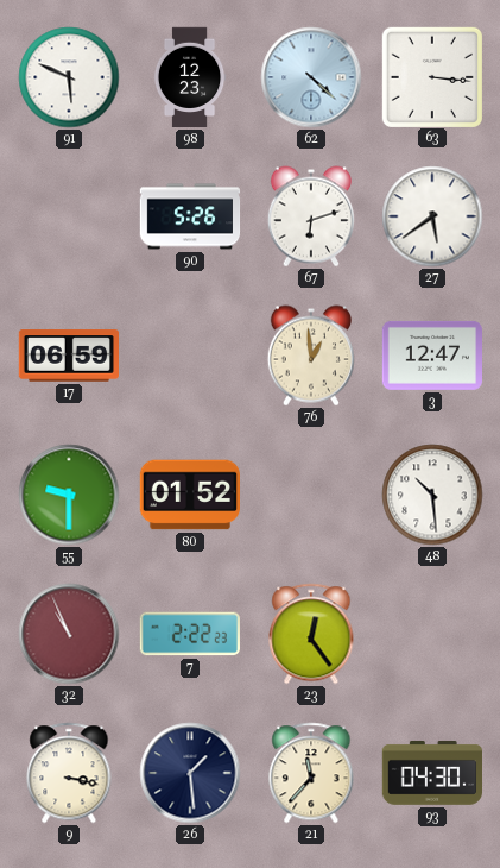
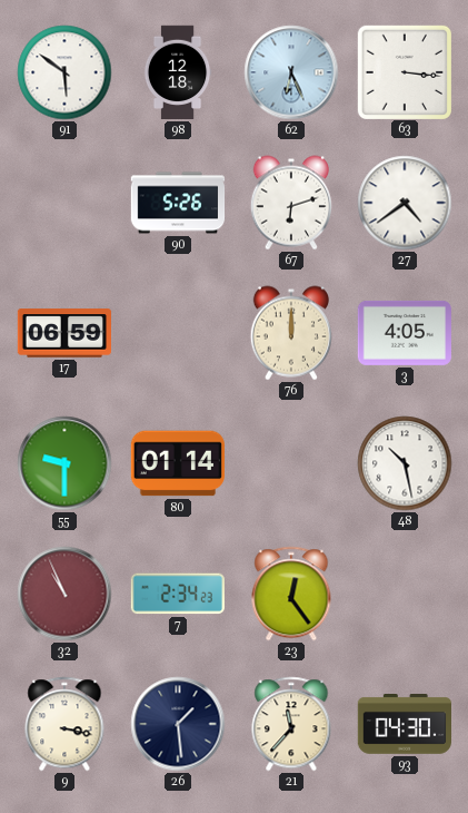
91: 5:49 -> 5:51
98: 12:23 -> 12:18
62: 4:22 -> 6:26
27: 5:39 -> 4:39
76: 12:59 -> 12:00
3: 12:47 -> 4:05
80: 01:52 -> 01:14
48: 10:29 -> 10:28
7: 2:22 -> 2:34
